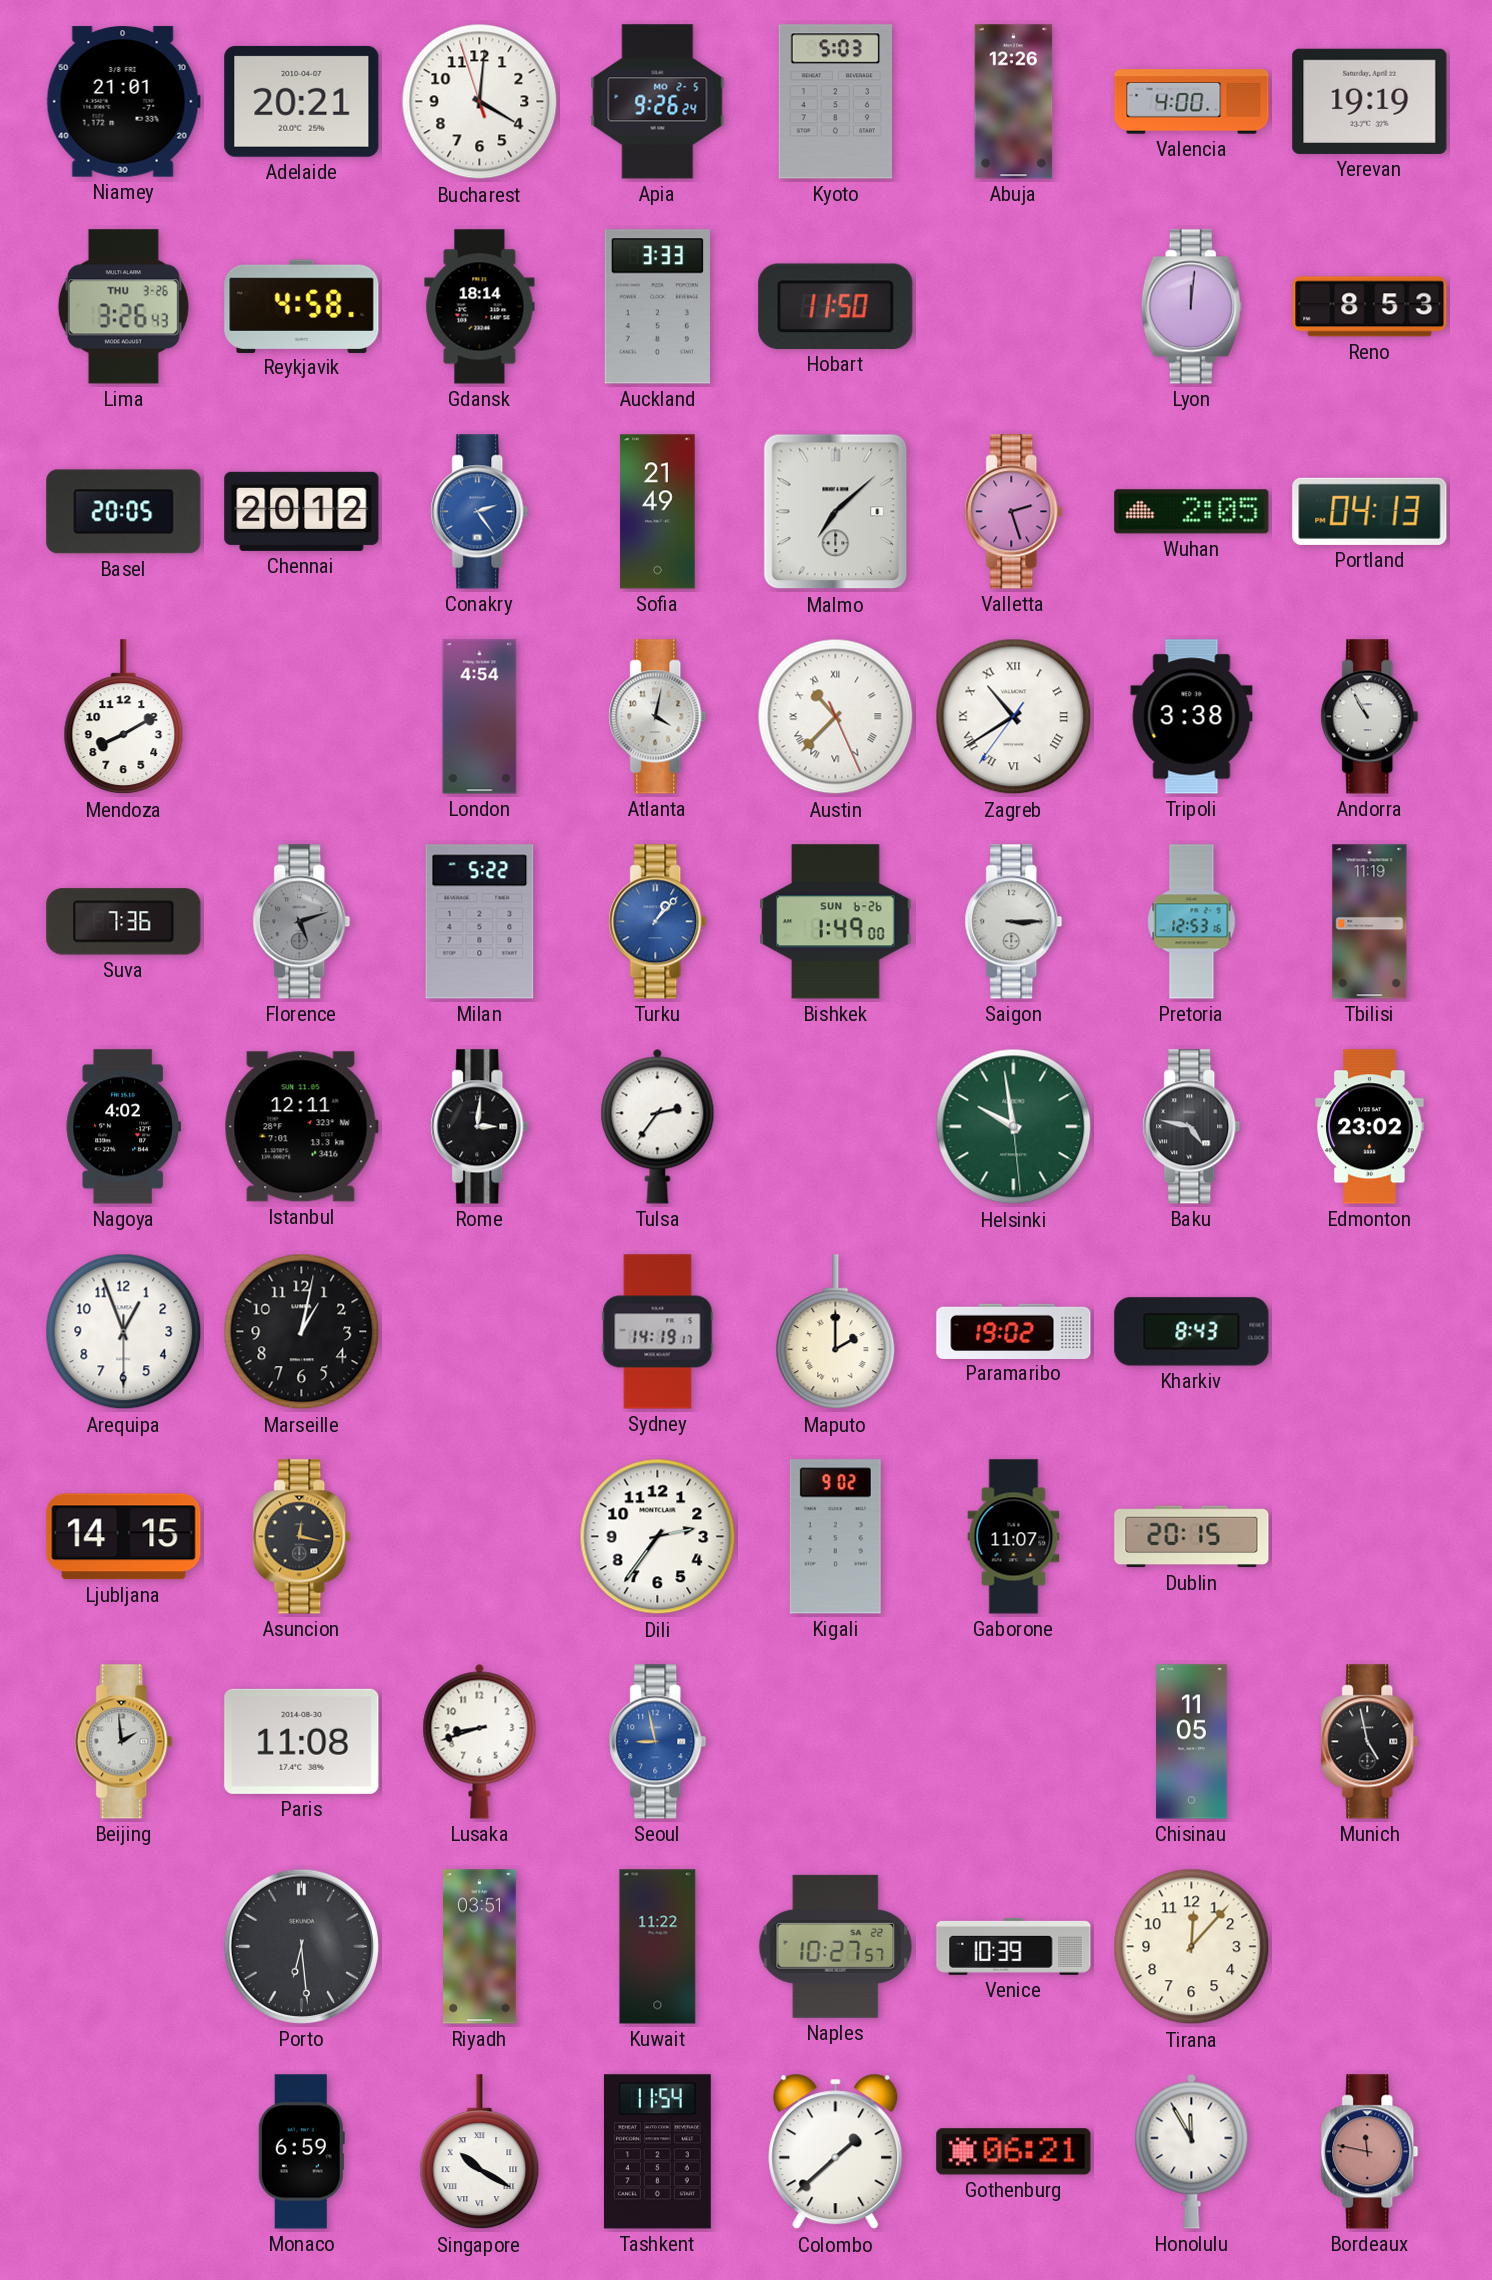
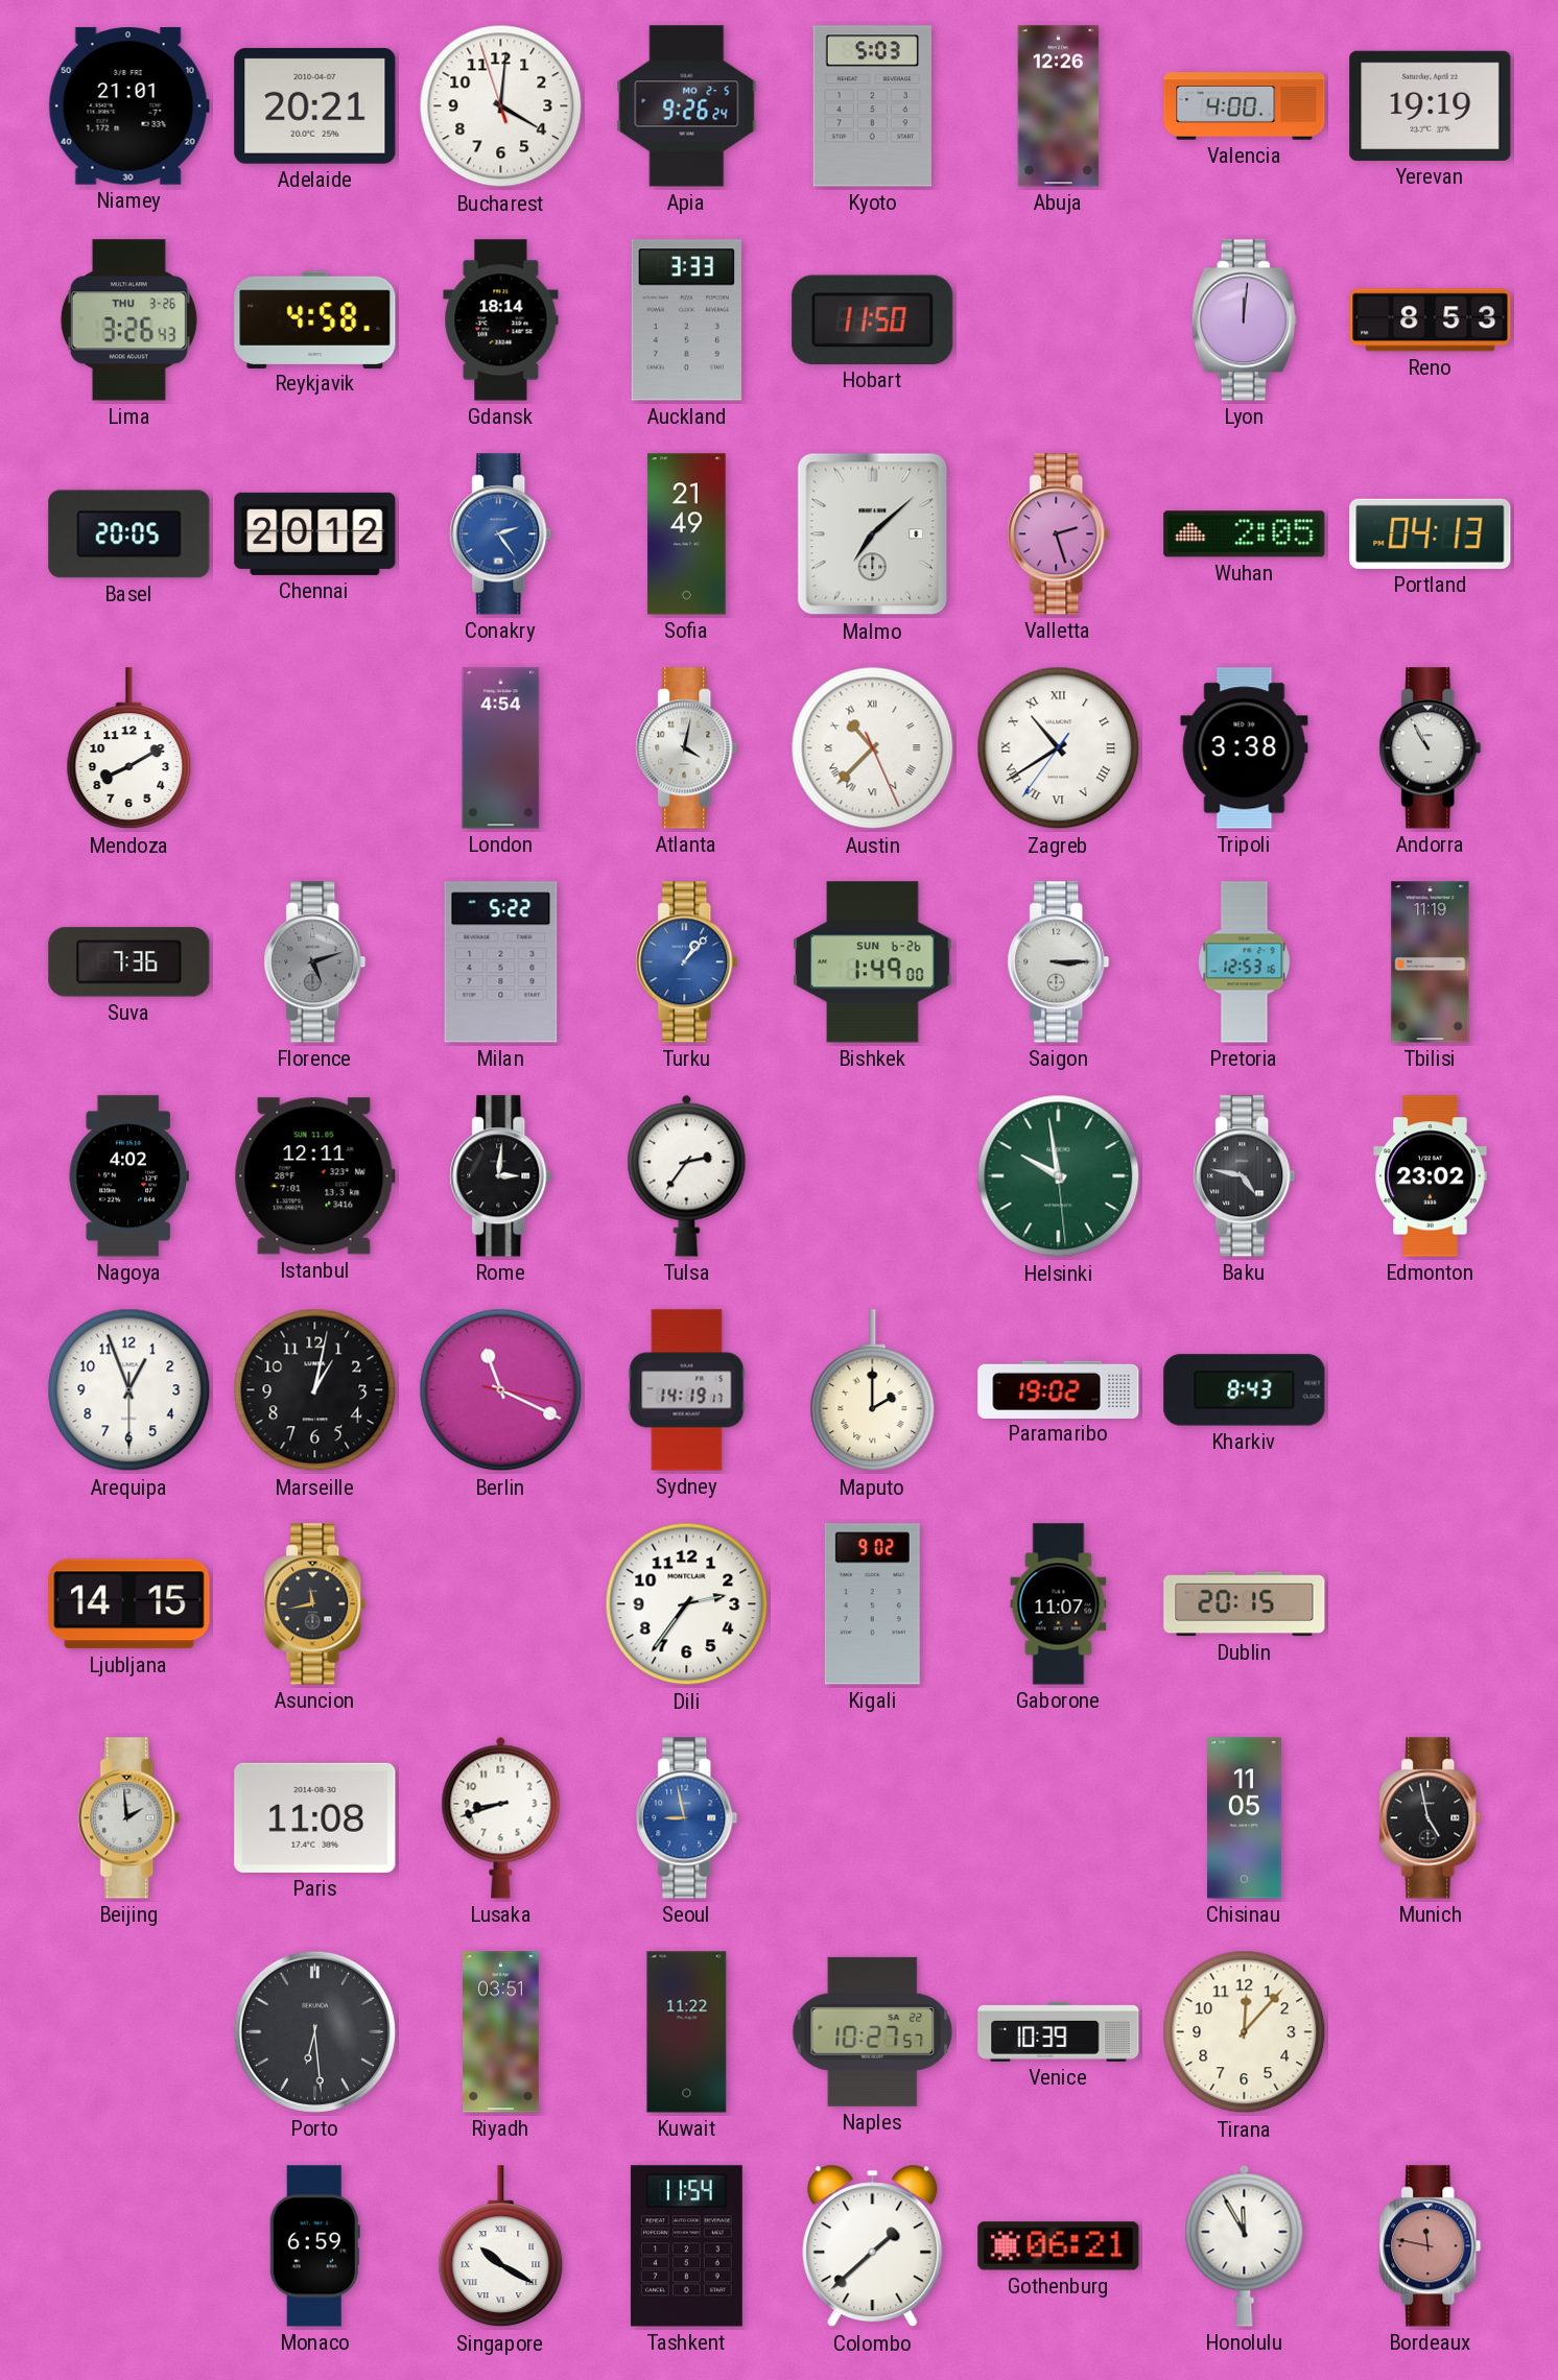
Berlin: none -> 11:19
Asuncion: 12:17 -> 11:43
